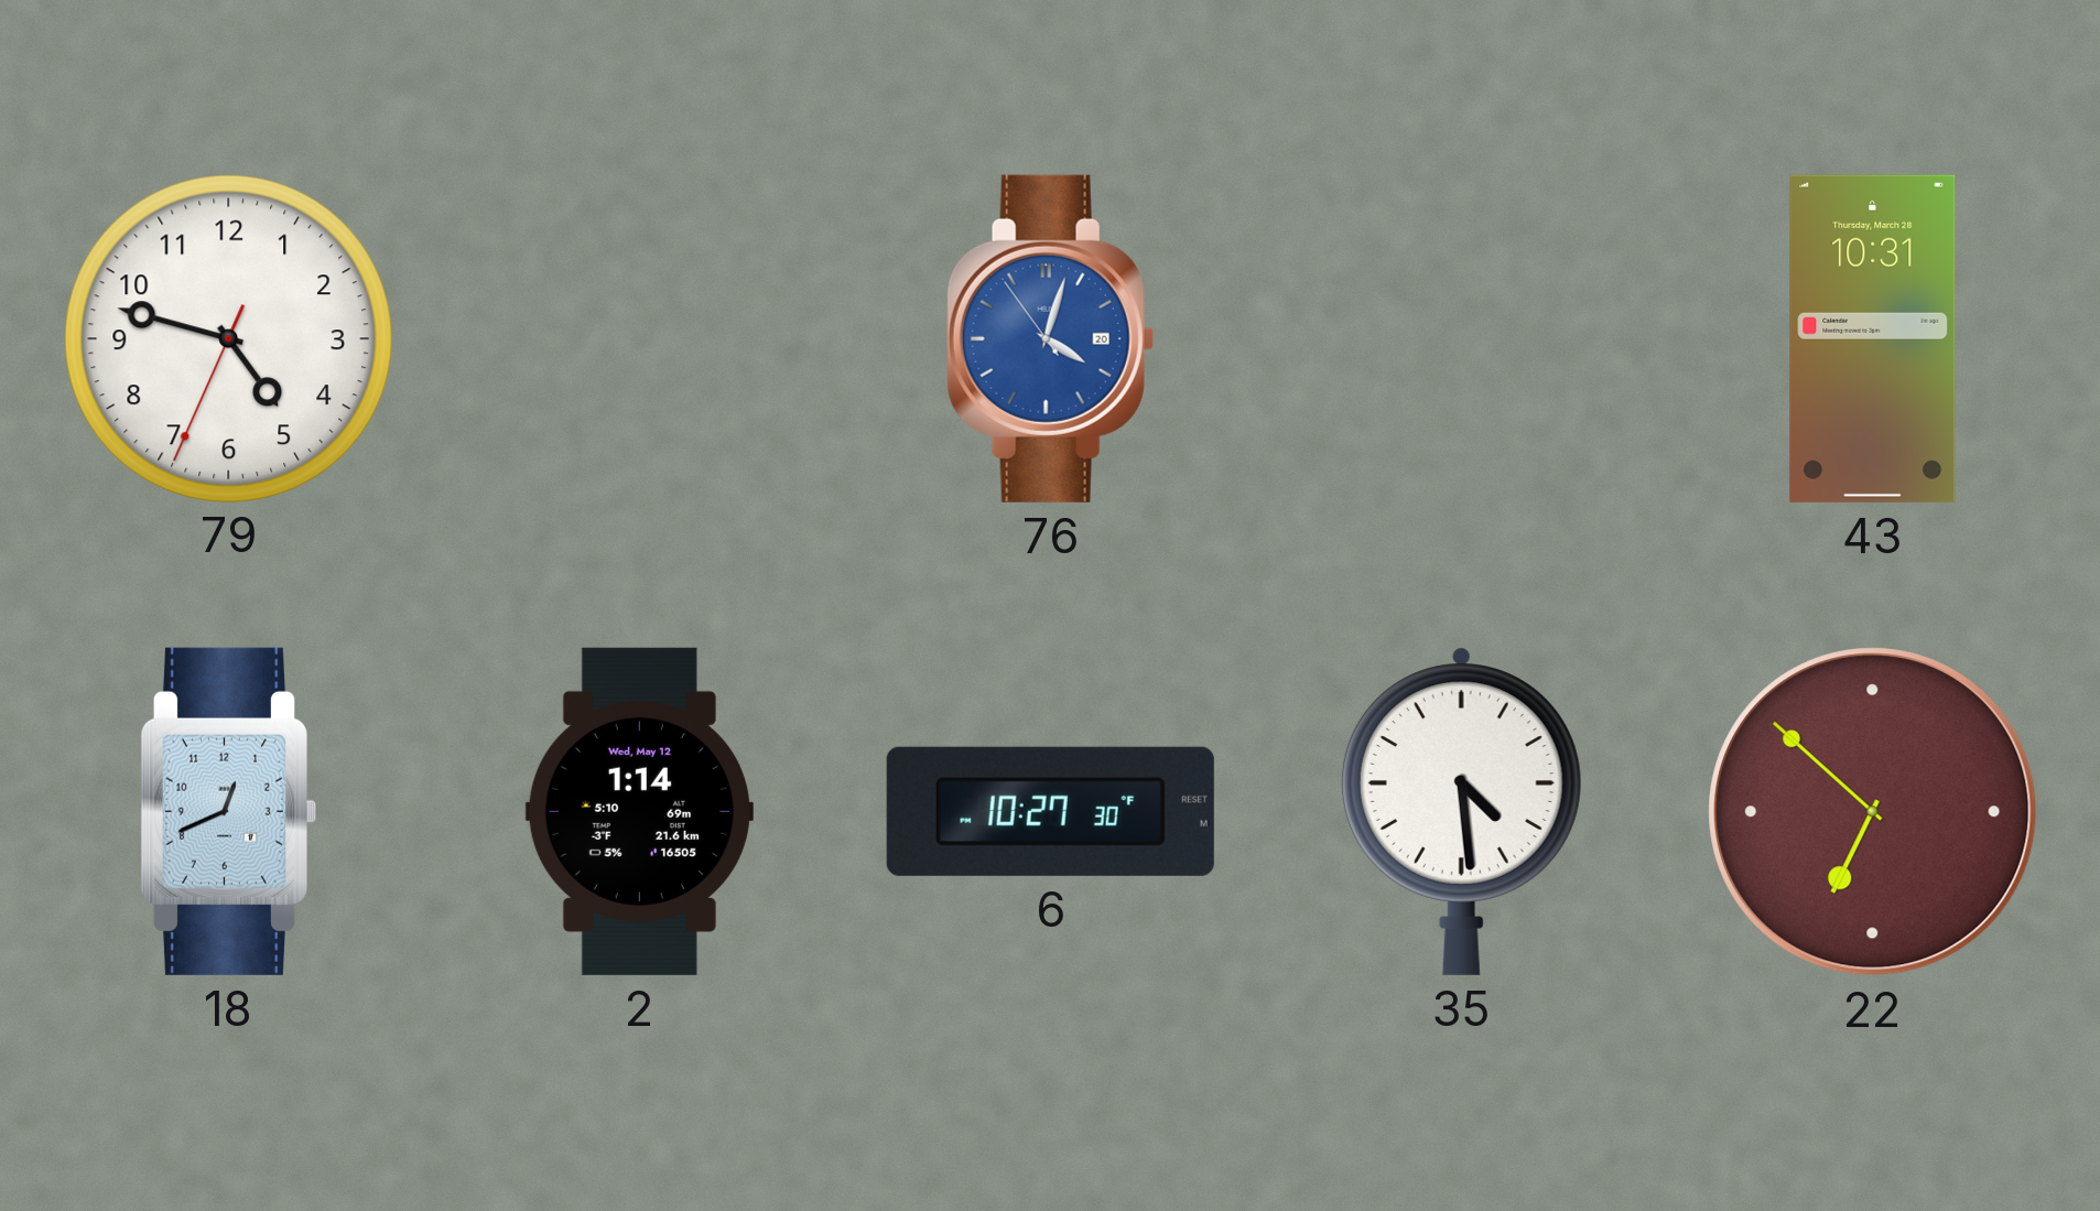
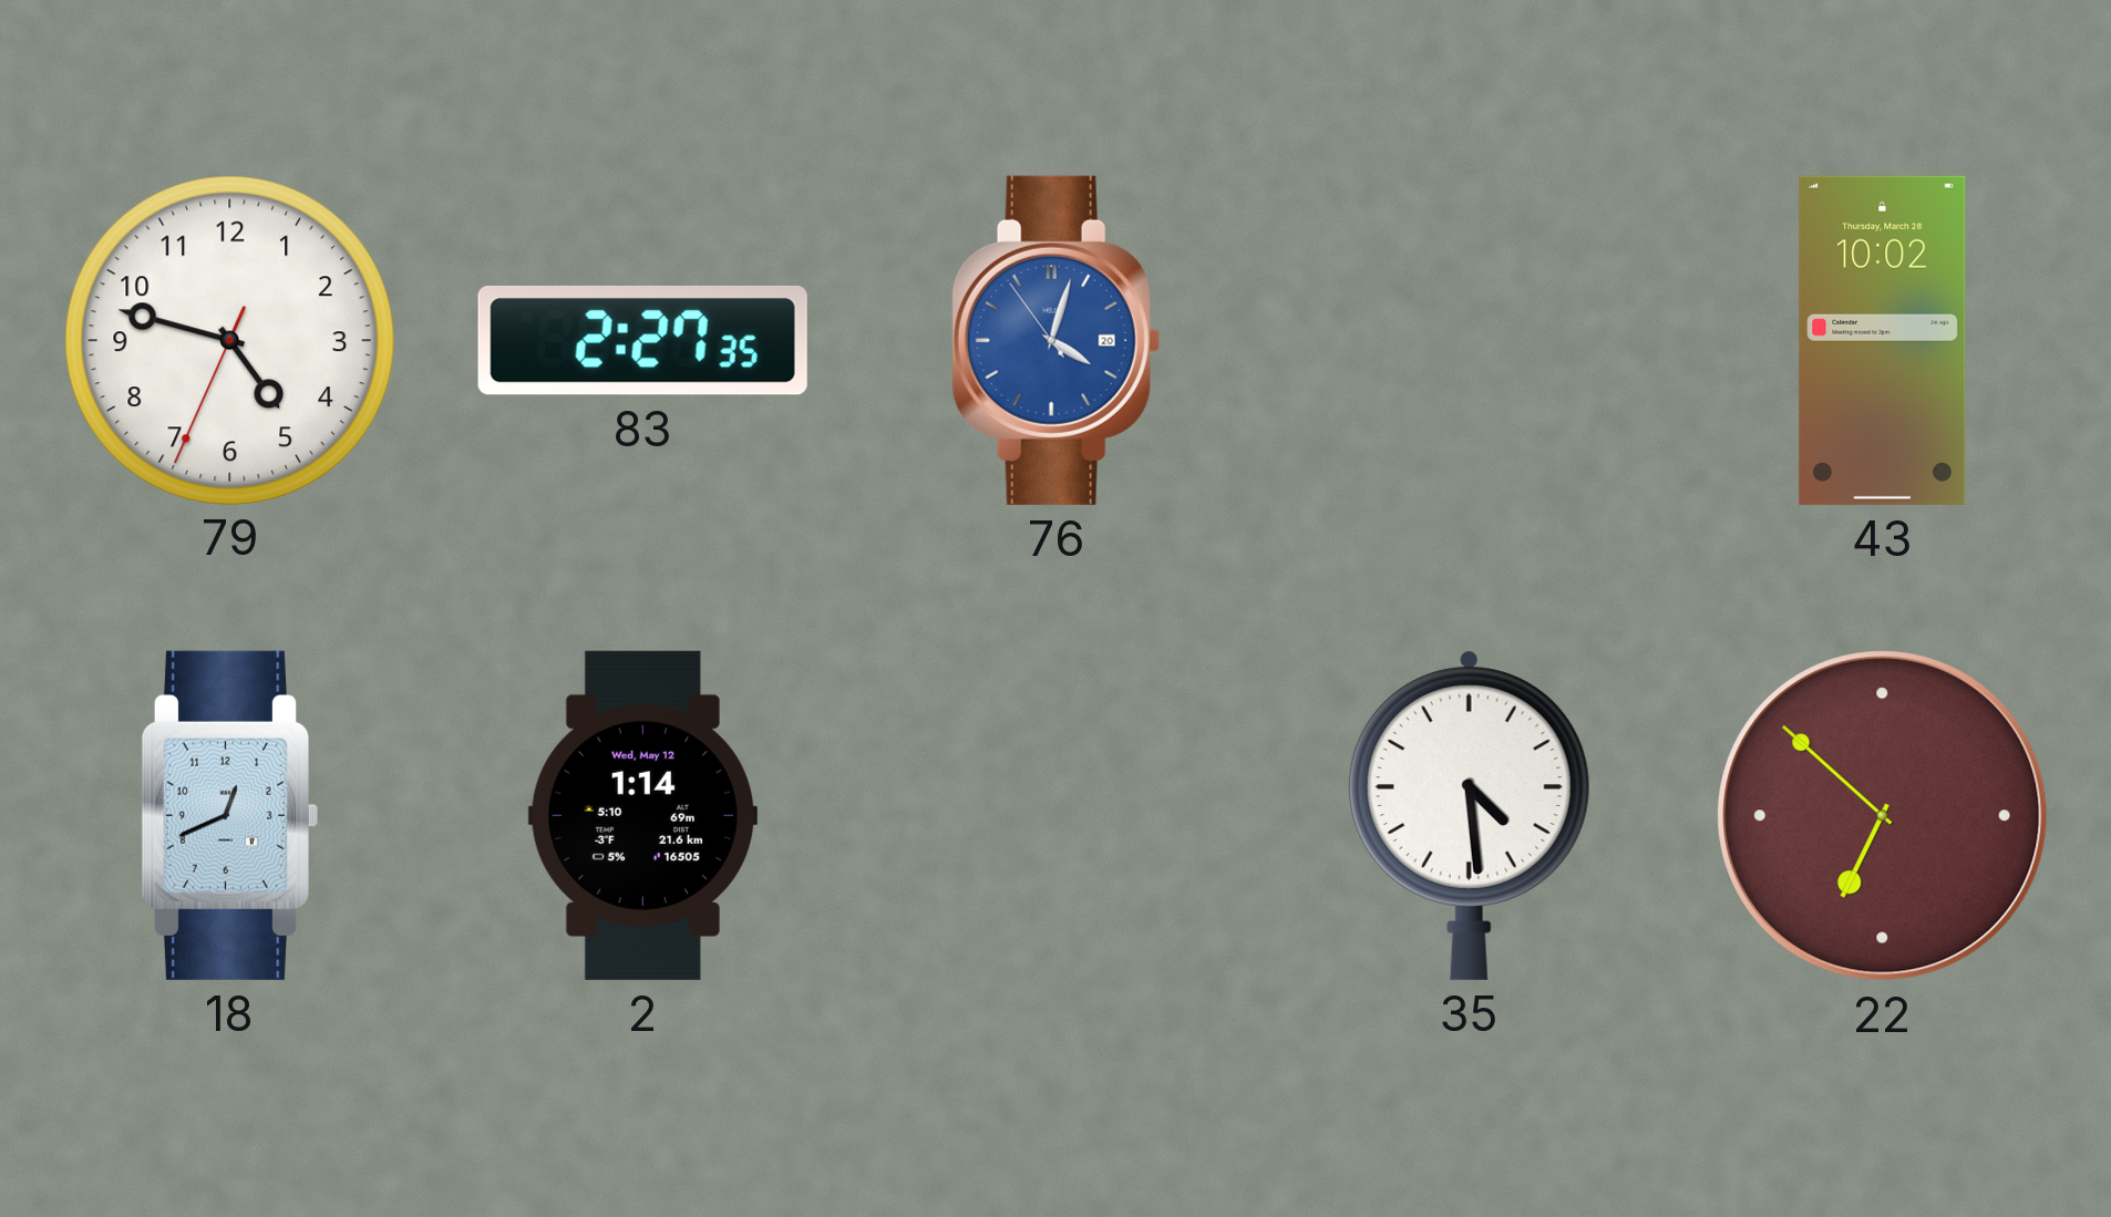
83: none -> 2:27
43: 10:31 -> 10:02
6: 10:27 -> none
